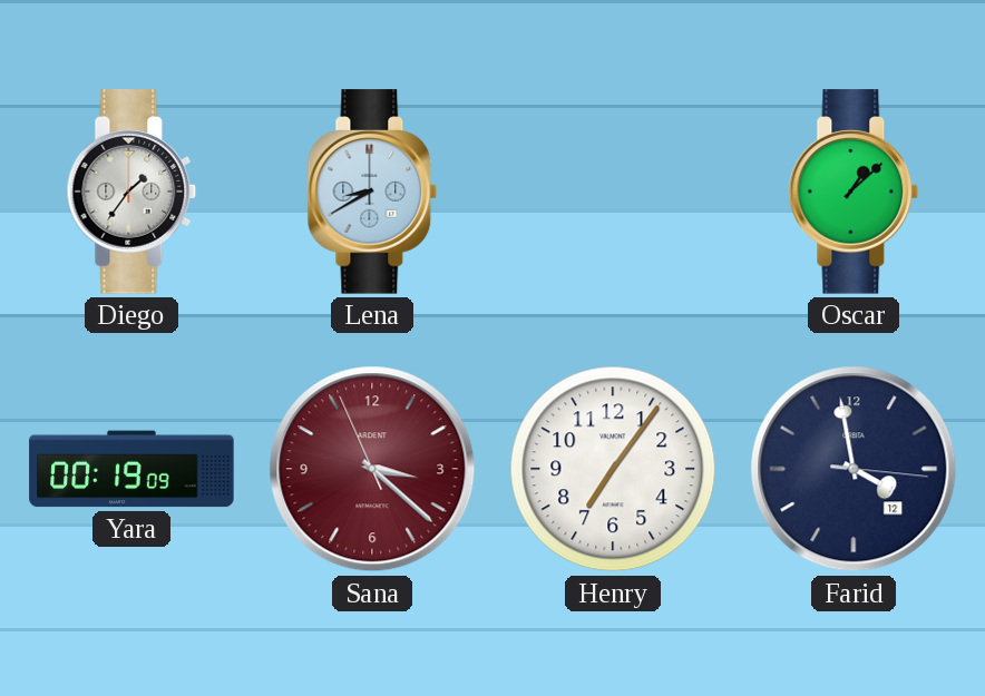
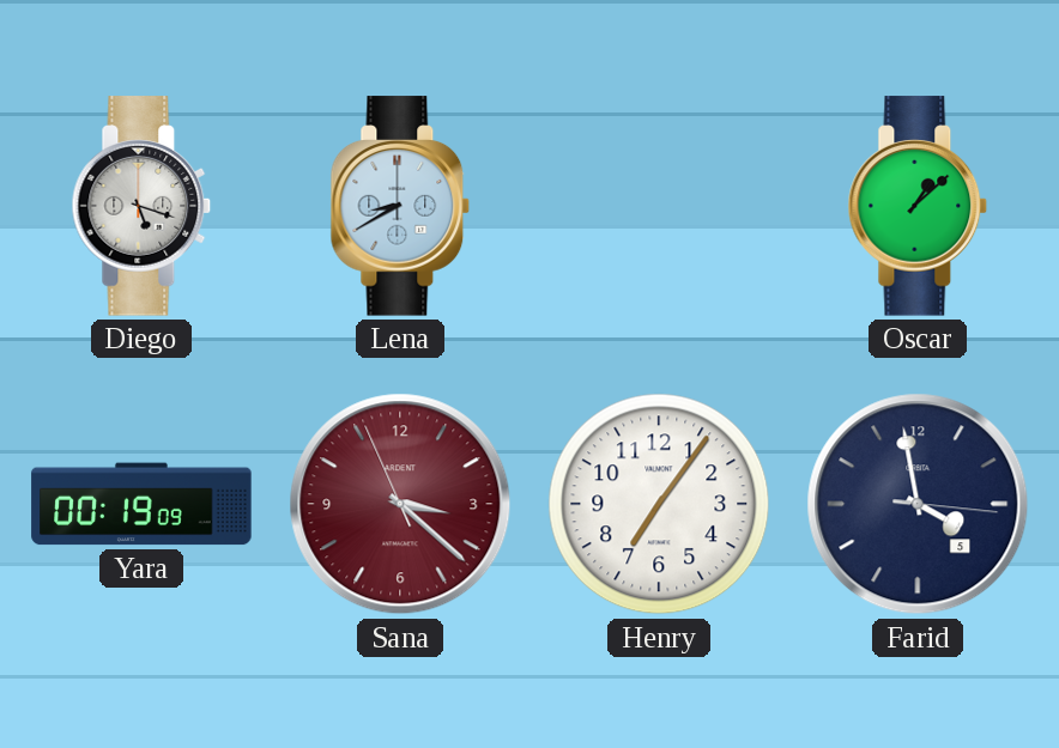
Diego: 1:36 -> 5:18
Farid date: 12 -> 5
